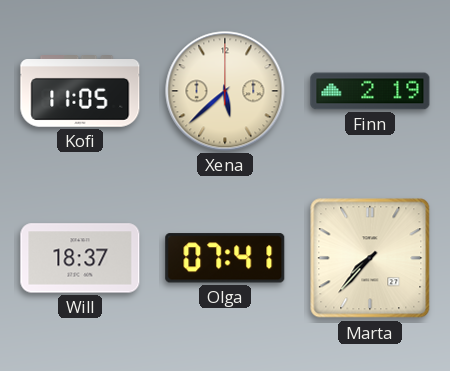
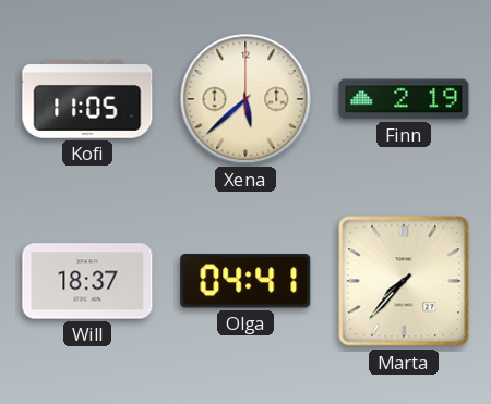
Olga: 07:41 -> 04:41
